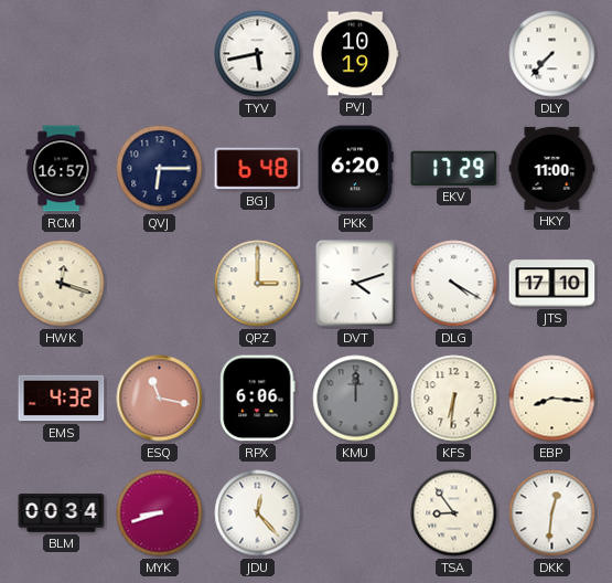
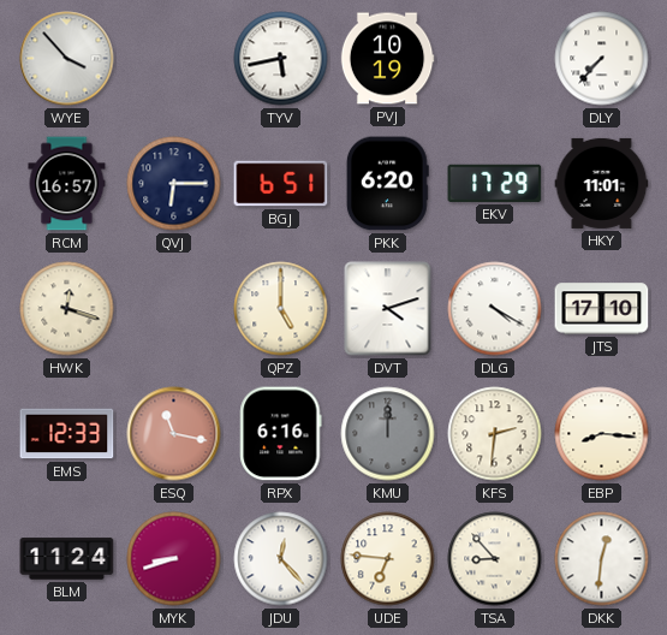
WYE: none -> 3:53
BGJ: 6:48 -> 6:51
HKY: 11:00 -> 11:01
QPZ: 3:00 -> 5:00
EMS: 4:32 -> 12:33
RPX: 6:06 -> 6:16
KFS: 6:31 -> 2:31
BLM: 00:34 -> 11:24
UDE: none -> 6:46
TSA: 8:54 -> 8:53
